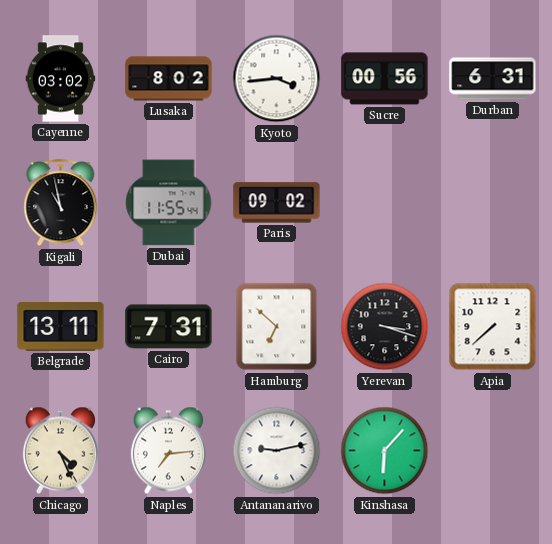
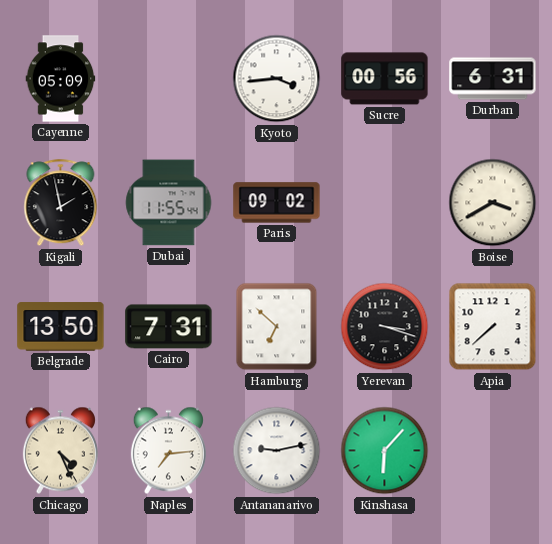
Cayenne: 03:02 -> 05:09
Lusaka: 8:02 -> none
Kigali: 10:58 -> 1:58
Boise: none -> 3:40
Belgrade: 13:11 -> 13:50
